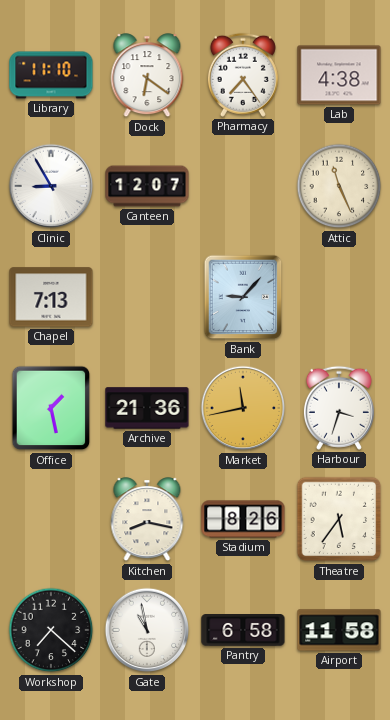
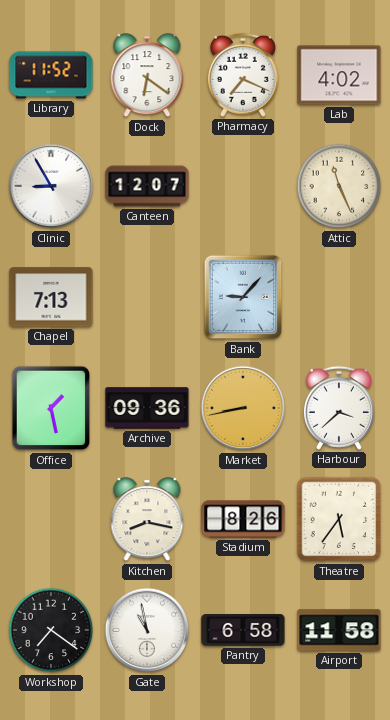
Library: 11:10 -> 11:52
Pharmacy: 7:24 -> 7:19
Lab: 4:38 -> 4:02
Archive: 21:36 -> 09:36
Market: 11:43 -> 8:43
Harbour: 3:33 -> 3:38
Workshop: 7:22 -> 7:21
